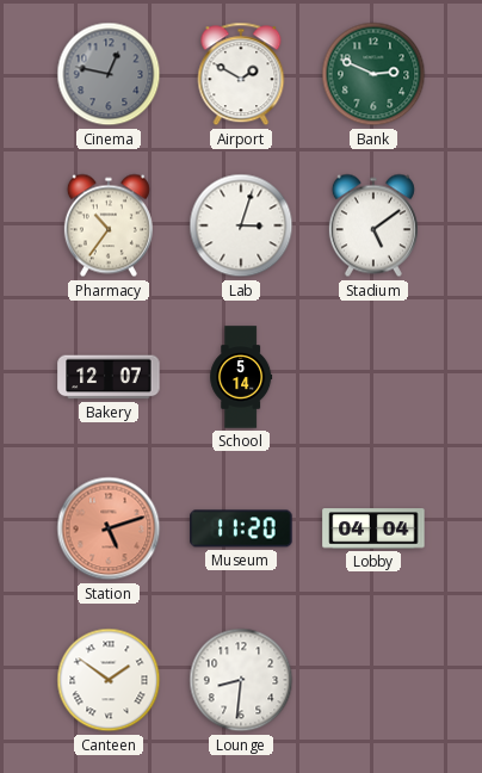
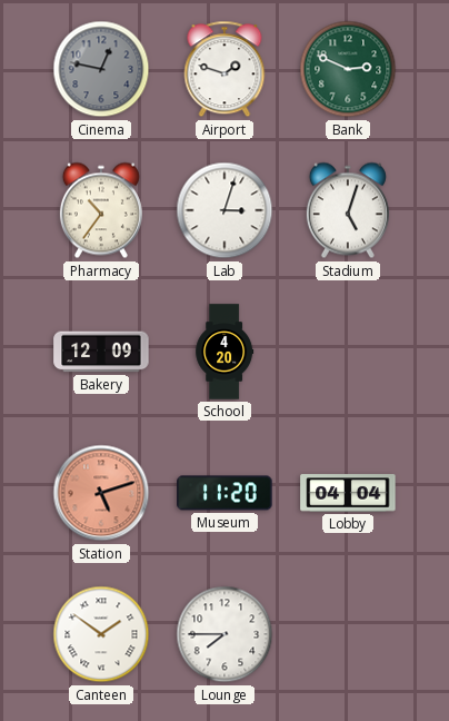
Airport: 1:50 -> 1:48
Stadium: 5:09 -> 5:03
Bakery: 12:07 -> 12:09
School: 5:14 -> 4:20
Lounge: 8:31 -> 7:45
